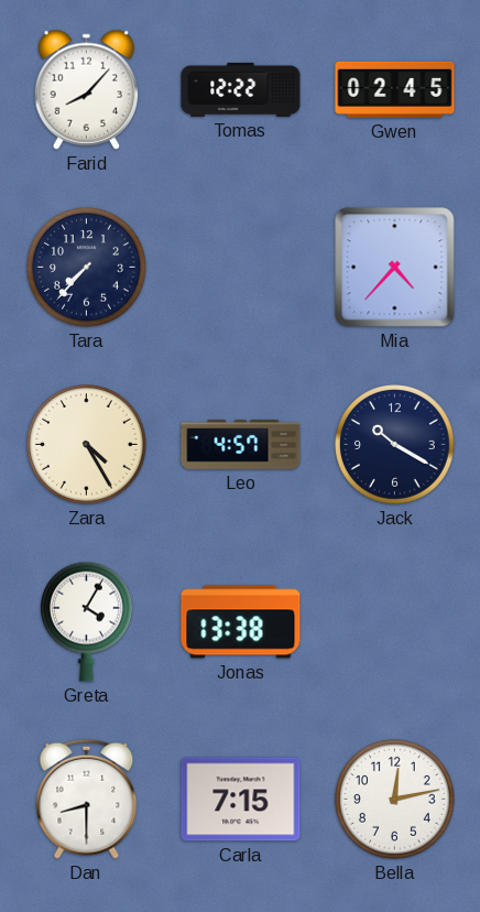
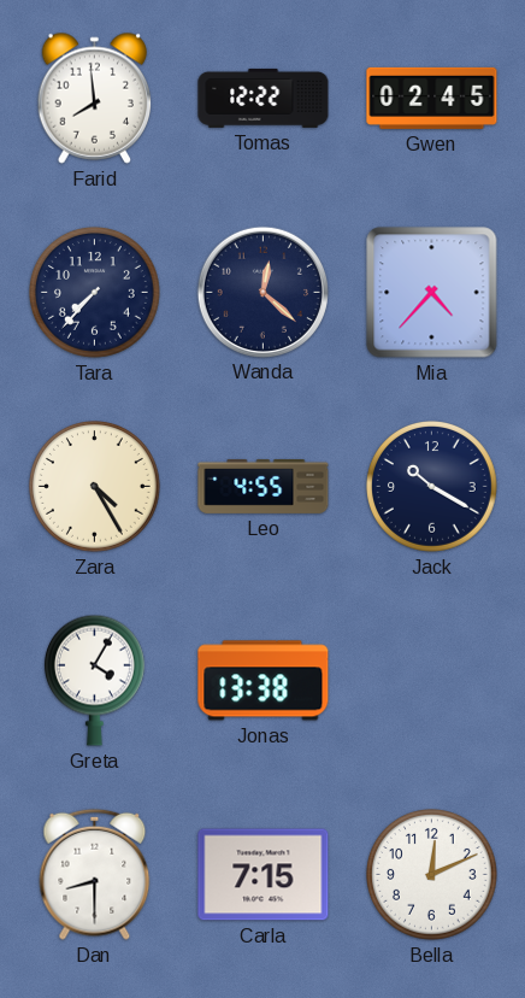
Farid: 8:07 -> 7:59
Wanda: none -> 12:22
Leo: 4:57 -> 4:55
Bella: 12:13 -> 12:11
